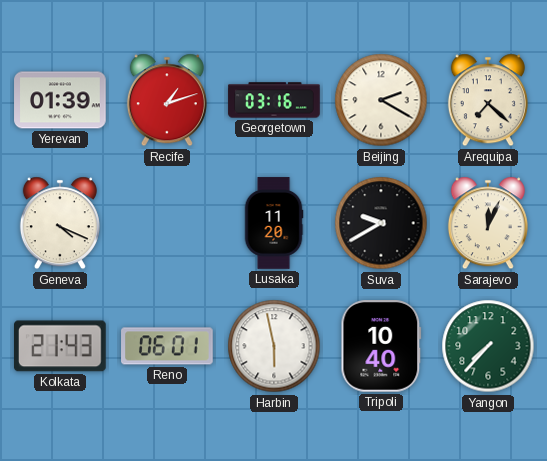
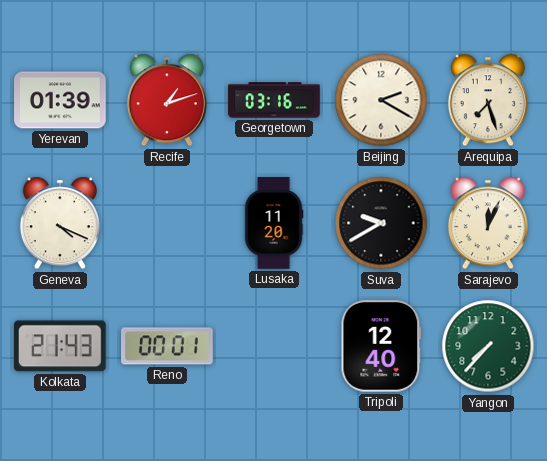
Arequipa: 7:22 -> 7:27
Reno: 06:01 -> 00:01
Harbin: 5:58 -> none
Tripoli: 10:40 -> 12:40
